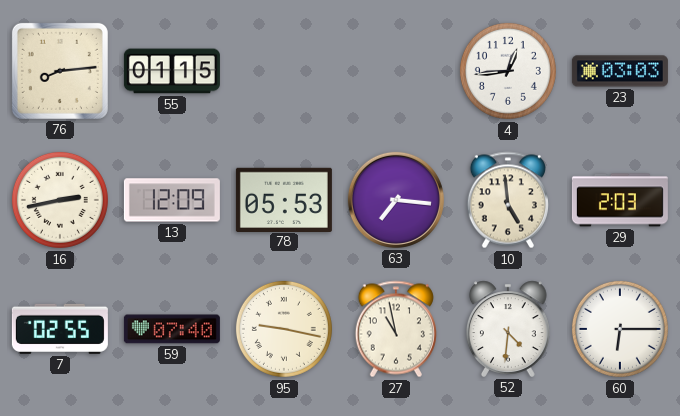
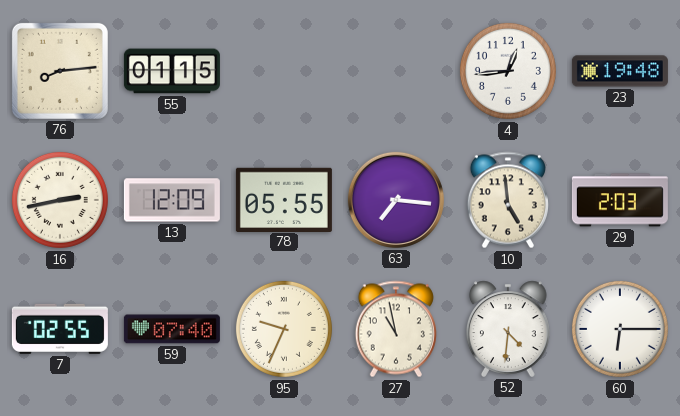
23: 03:03 -> 19:48
78: 05:53 -> 05:55
95: 9:17 -> 9:34
